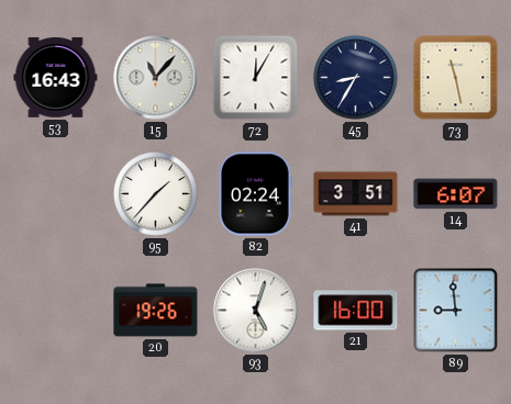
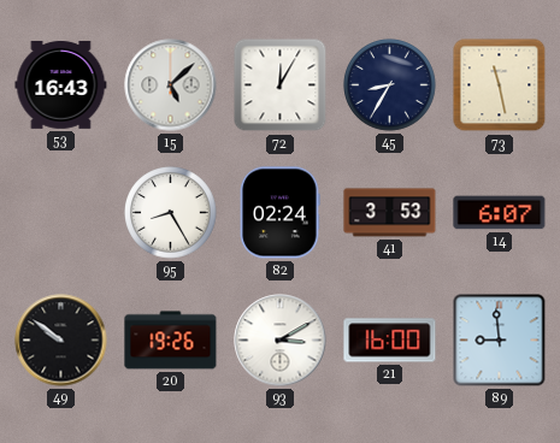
15: 11:07 -> 5:08
95: 1:37 -> 8:25
41: 3:51 -> 3:53
49: none -> 9:51
93: 5:03 -> 3:10
